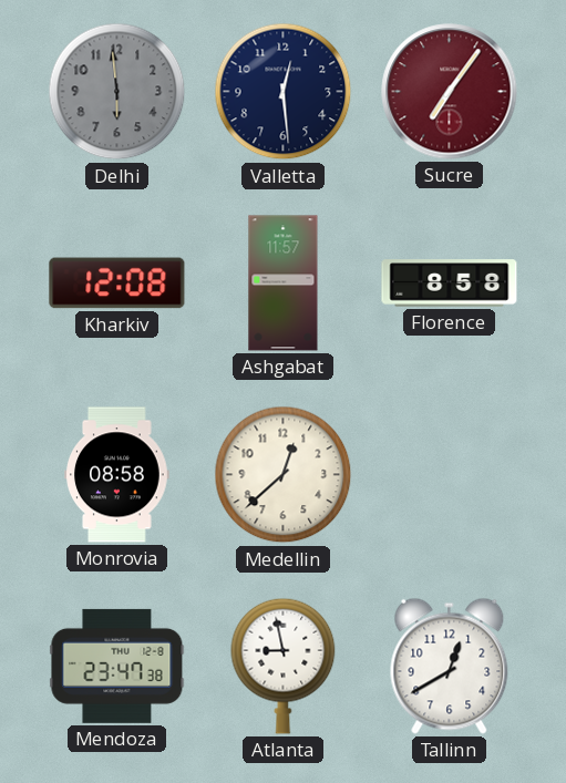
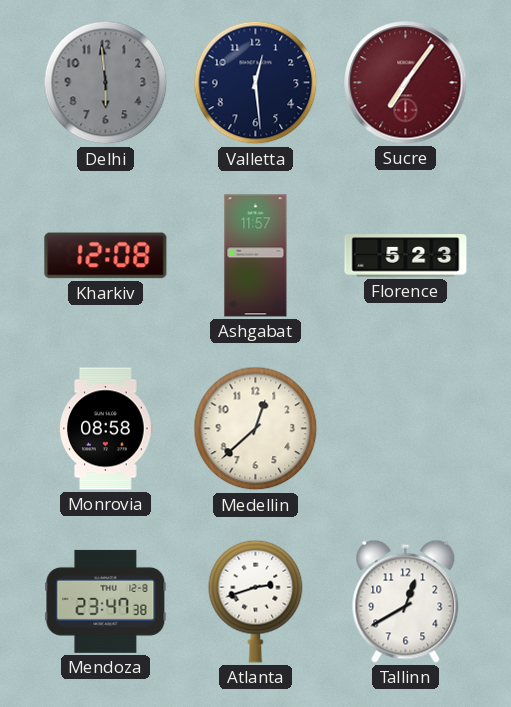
Florence: 8:58 -> 5:23
Atlanta: 8:58 -> 2:42
